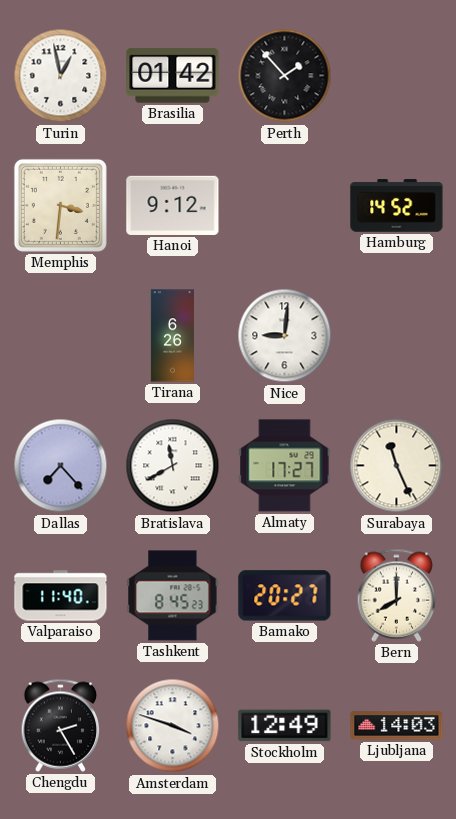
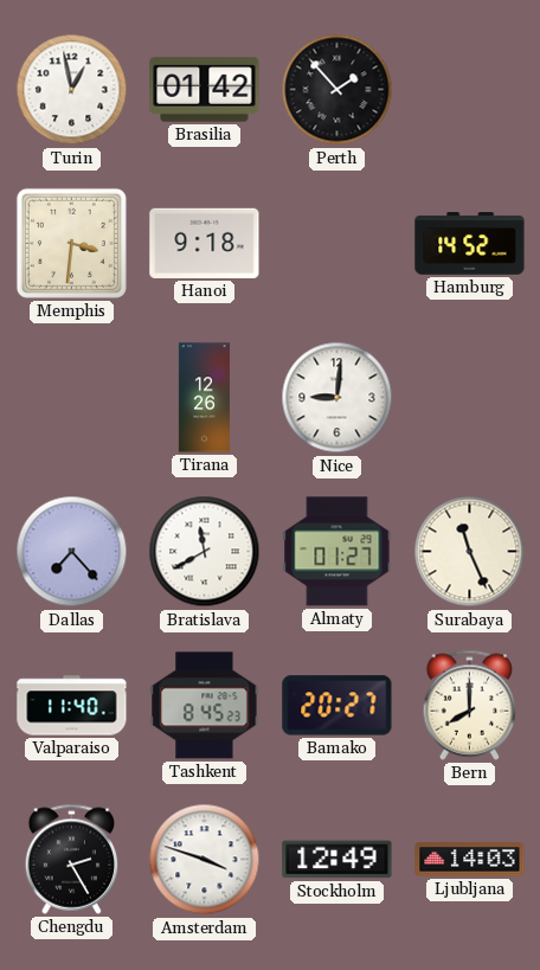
Hanoi: 9:12 -> 9:18
Tirana: 6:26 -> 12:26
Almaty: 17:27 -> 01:27
